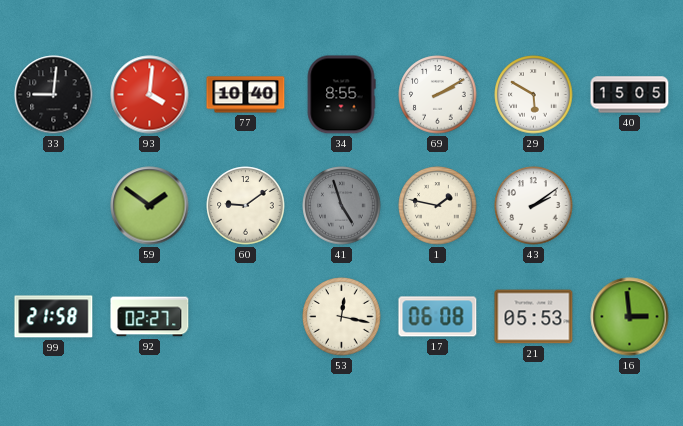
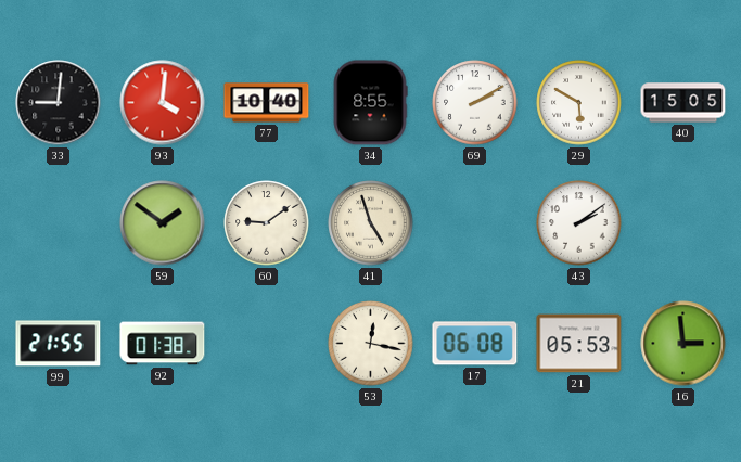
41 dial: grey -> cream
1: 1:47 -> none
99: 21:58 -> 21:55
92: 02:27 -> 01:38
